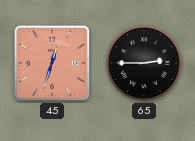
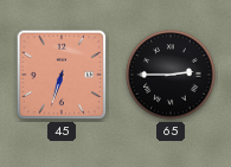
45: 12:33 -> 6:33
